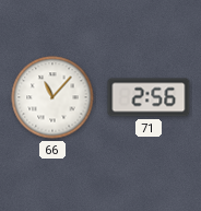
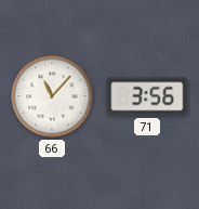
71: 2:56 -> 3:56
